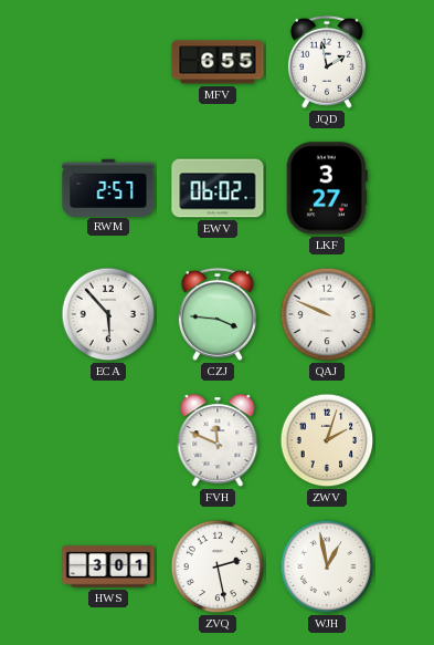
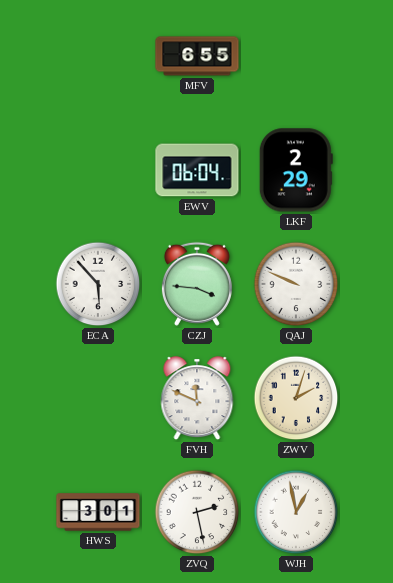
JQD: 1:58 -> none
RWM: 2:57 -> none
EWV: 06:02 -> 06:04
LKF: 3:27 -> 2:29
